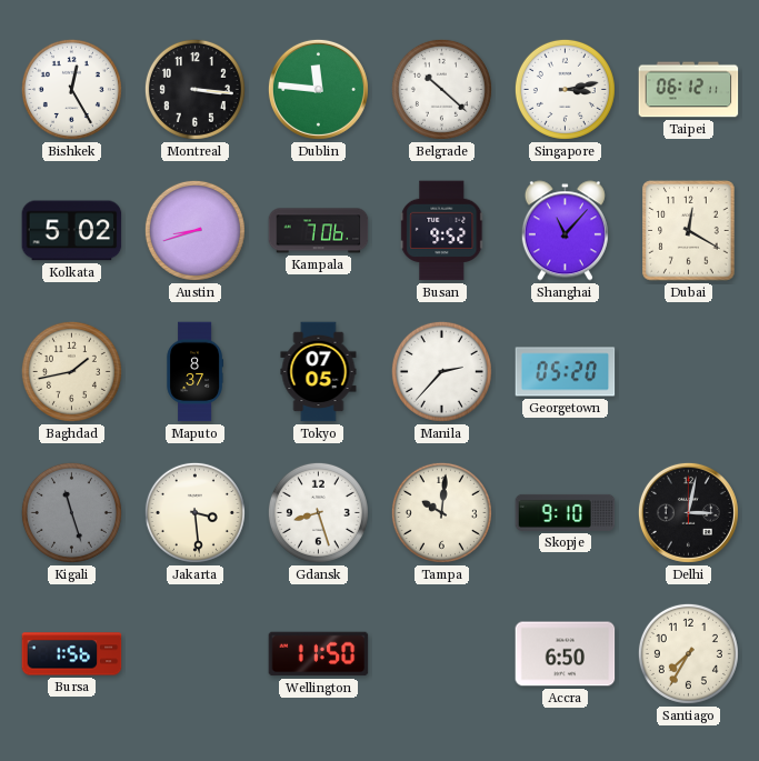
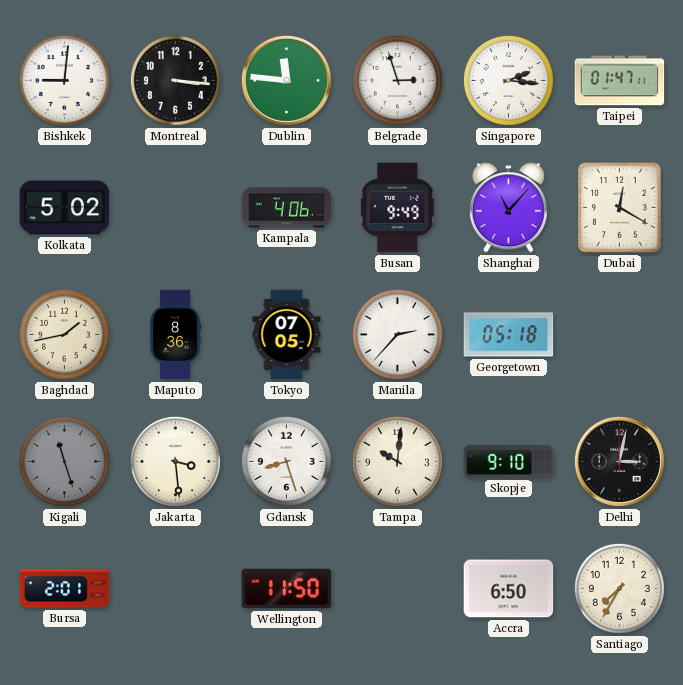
Bishkek: 12:25 -> 9:01
Belgrade: 10:22 -> 2:57
Singapore: 3:13 -> 2:16
Taipei: 06:12 -> 01:47
Austin: 8:42 -> none
Kampala: 7:06 -> 4:06
Busan: 9:52 -> 9:49
Maputo: 8:37 -> 8:36
Georgetown: 05:20 -> 05:18
Bursa: 1:56 -> 2:01
